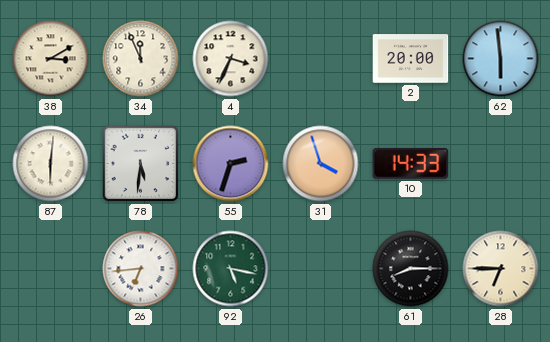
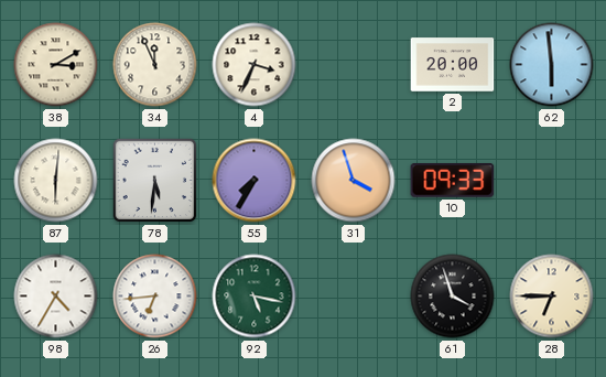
55: 2:33 -> 7:35
10: 14:33 -> 09:33
98: none -> 4:35
61: 8:15 -> 3:57
